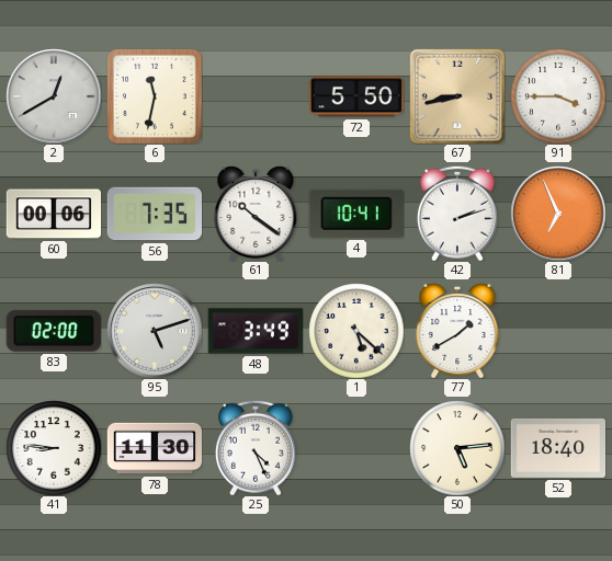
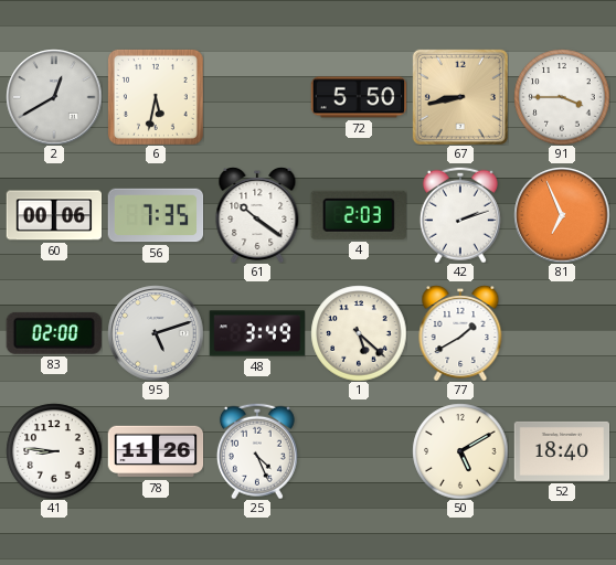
6: 11:32 -> 5:32
4: 10:41 -> 2:03
78: 11:30 -> 11:26
50: 5:14 -> 5:10
